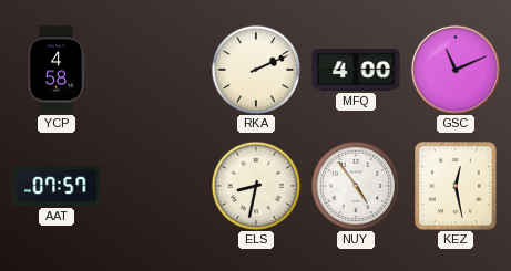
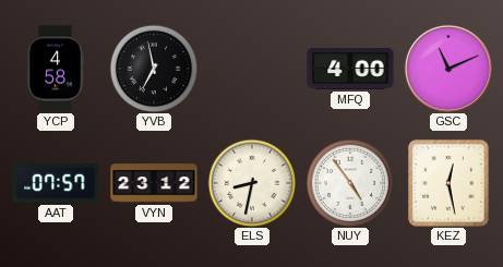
YVB: none -> 6:58
RKA: 2:11 -> none
VYN: none -> 23:12
